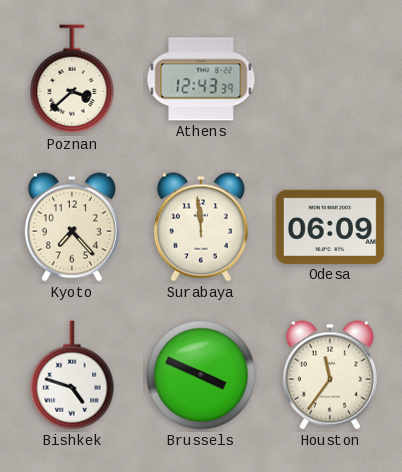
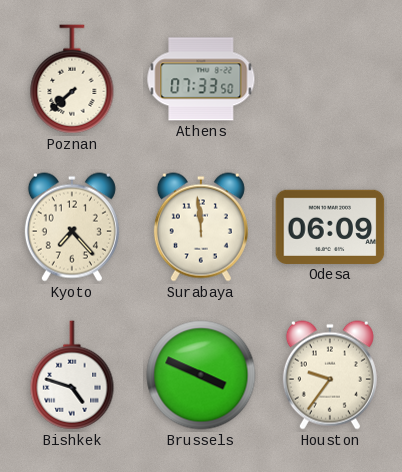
Poznan: 3:38 -> 7:38
Athens: 12:43 -> 07:33
Houston: 11:36 -> 9:36
